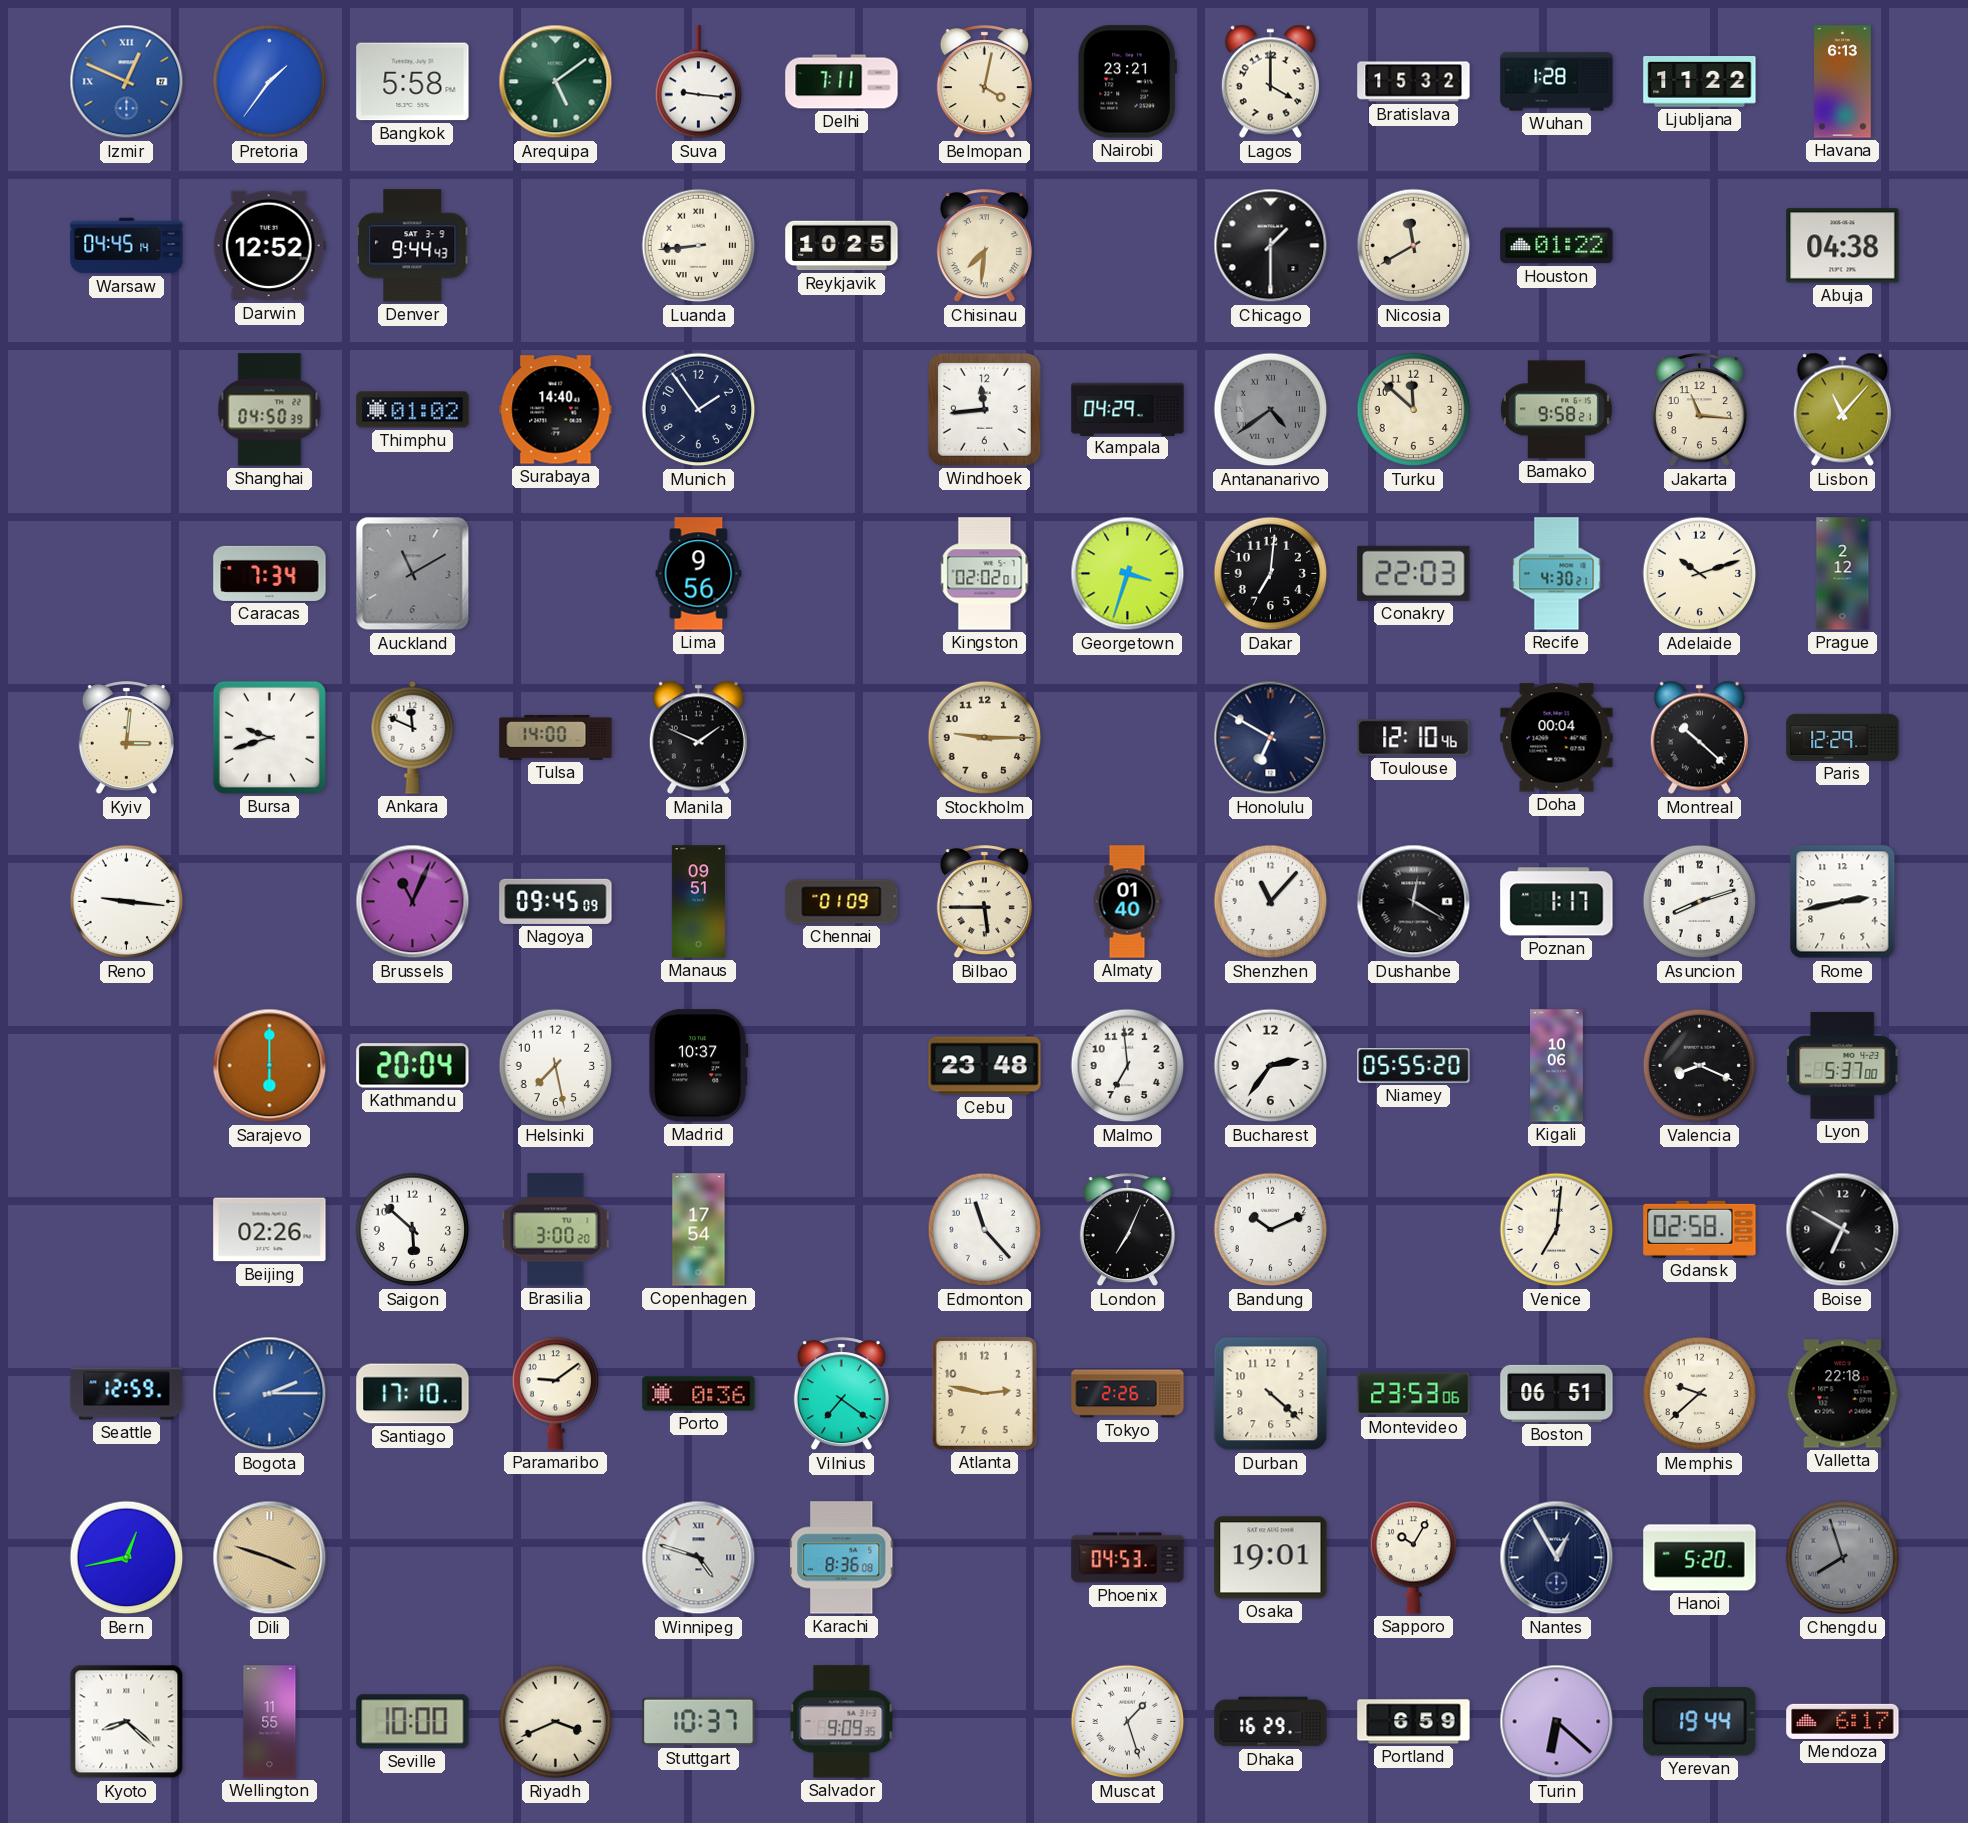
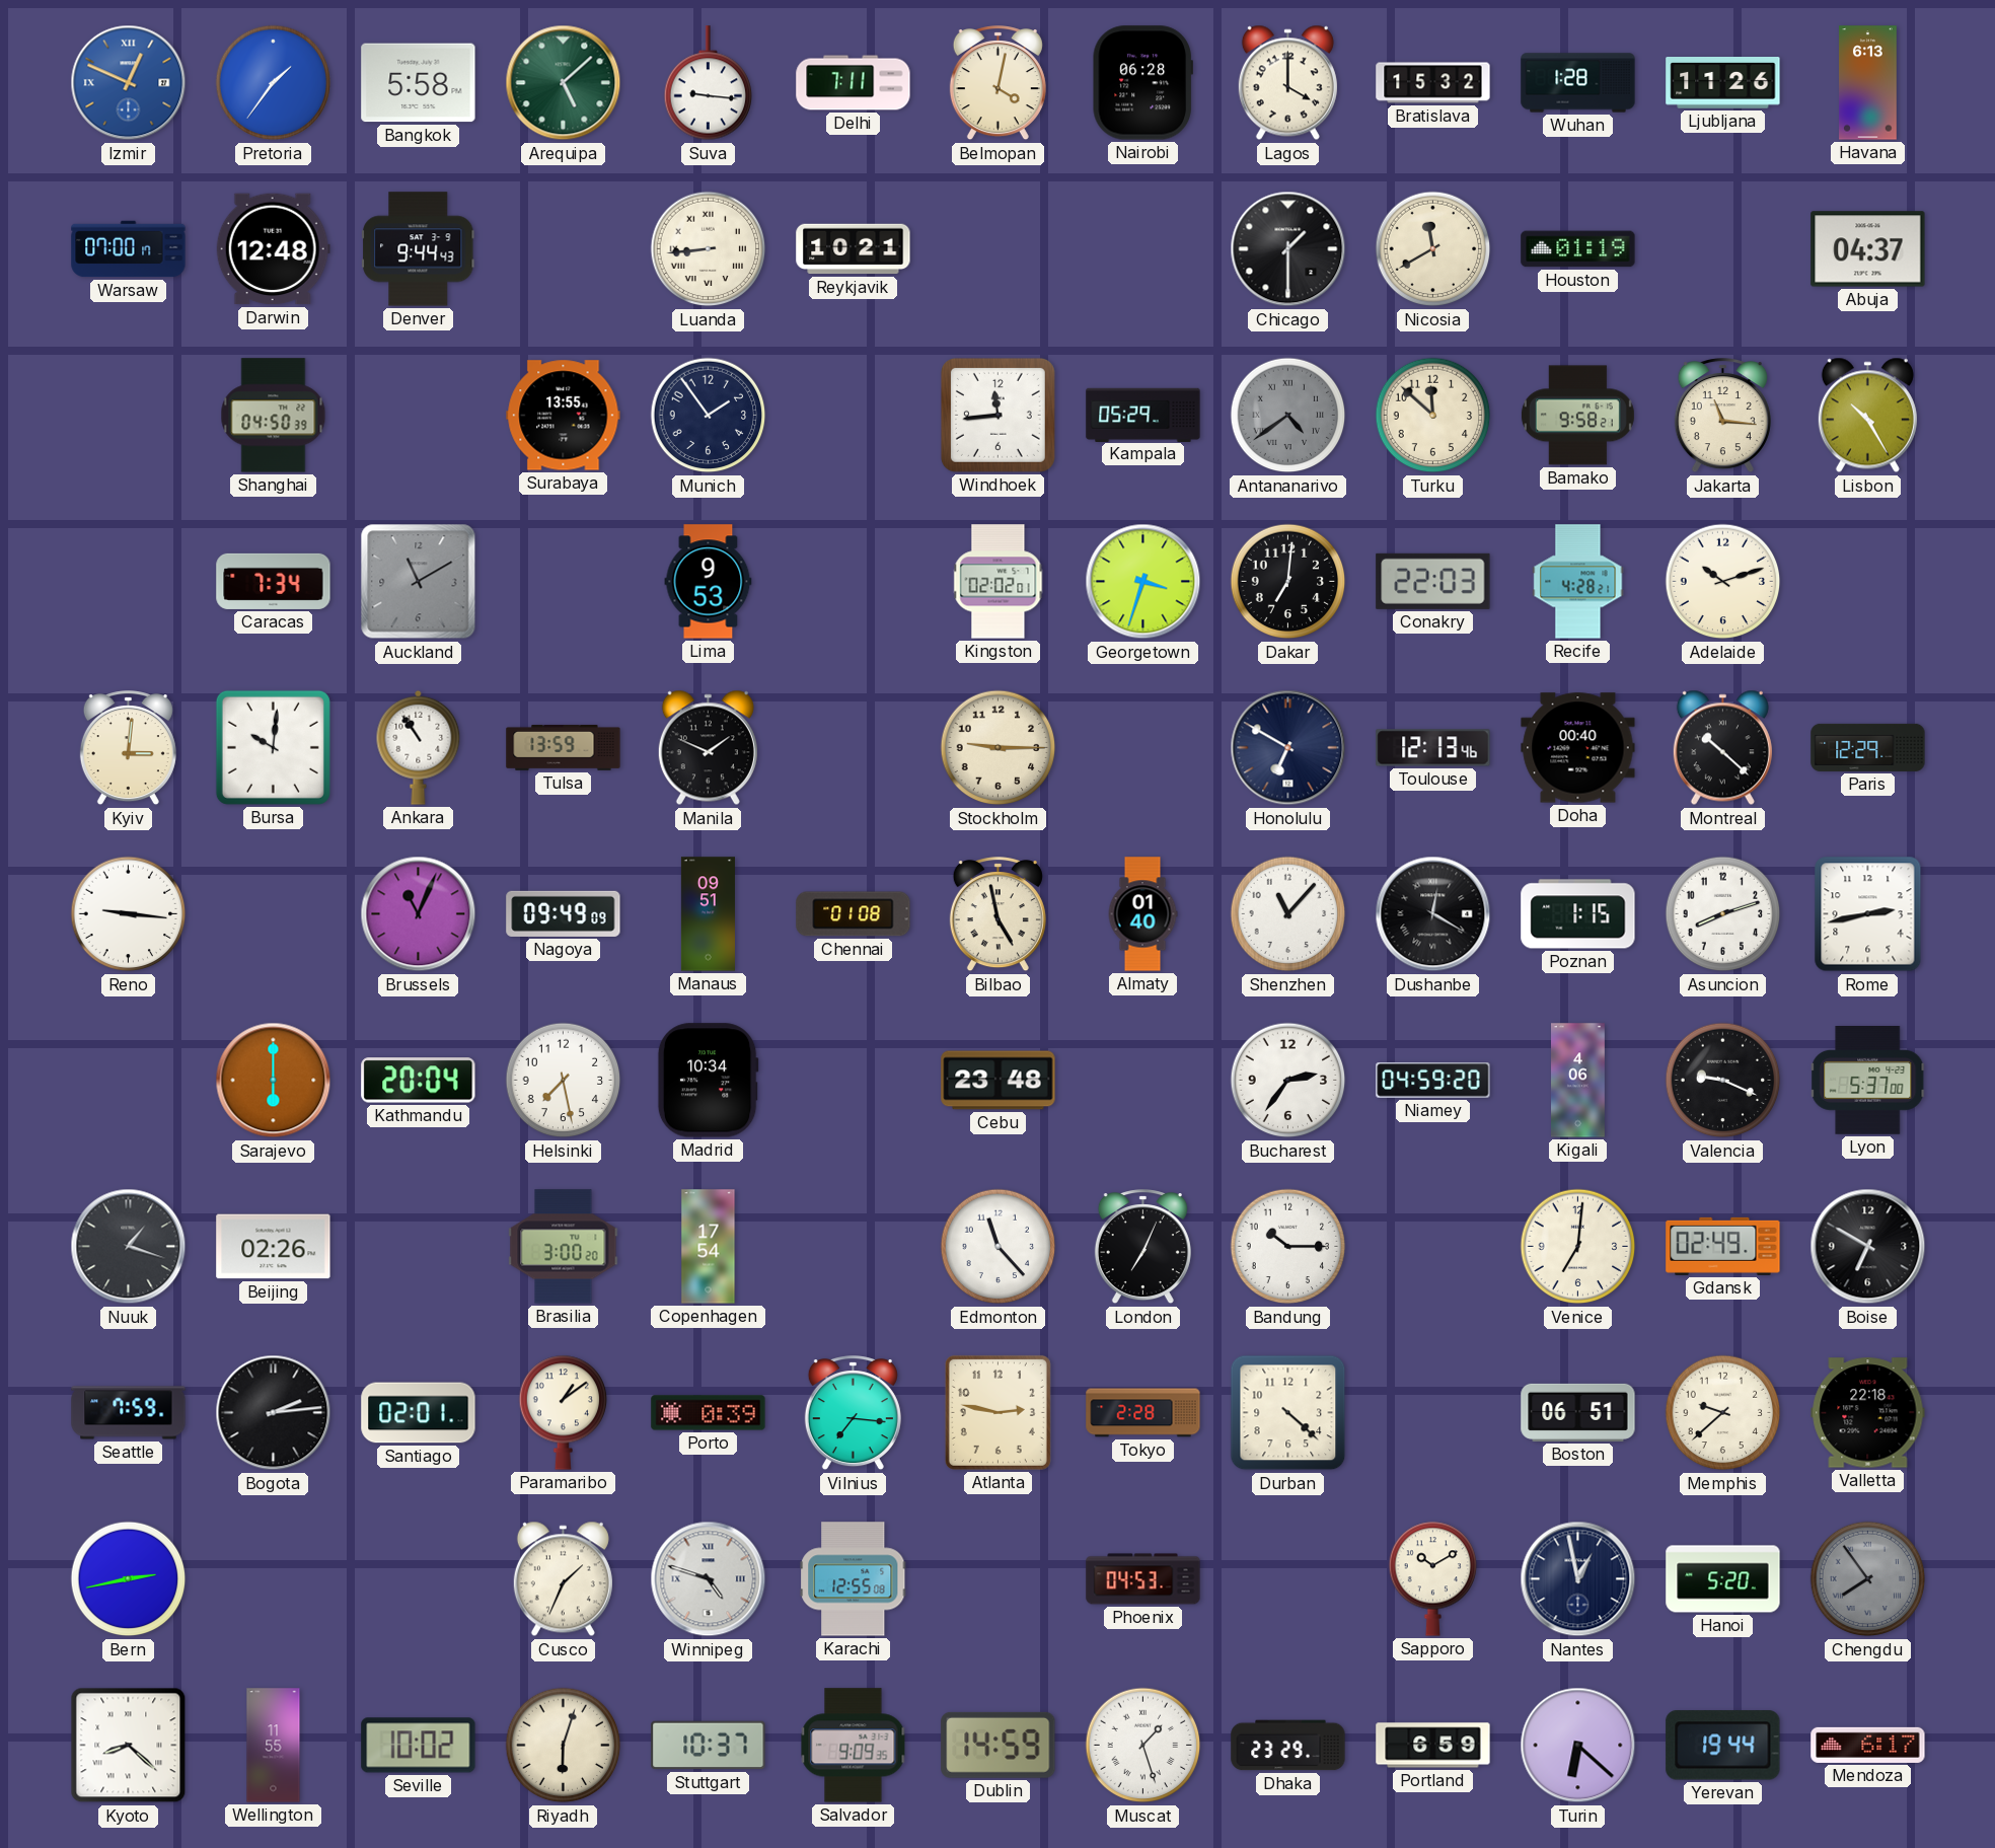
Arequipa: 5:09 -> 5:08
Nairobi: 23:21 -> 06:28
Ljubljana: 11:22 -> 11:26
Warsaw: 04:45 -> 07:00
Darwin: 12:52 -> 12:48
Reykjavik: 10:25 -> 10:21
Chisinau: 7:31 -> none
Houston: 01:22 -> 01:19
Abuja: 04:38 -> 04:37
Thimphu: 01:02 -> none
Surabaya: 14:40 -> 13:55
Kampala: 04:29 -> 05:29
Lisbon: 11:07 -> 10:25
Lima: 9:56 -> 9:53
Recife: 4:30 -> 4:28
Prague: 2:12 -> none
Bursa: 9:42 -> 10:01
Ankara: 11:49 -> 10:54
Tulsa: 14:00 -> 13:59
Toulouse: 12:10 -> 12:13
Doha: 00:04 -> 00:40
Nagoya: 09:45 -> 09:49
Chennai: 01:09 -> 01:08
Bilbao: 5:45 -> 4:58
Poznan: 1:17 -> 1:15
Madrid: 10:37 -> 10:34
Malmo: 6:59 -> none
Niamey: 05:55 -> 04:59
Kigali: 10:06 -> 4:06
Valencia: 8:19 -> 9:19
Nuuk: none -> 1:18
Saigon: 5:52 -> none
Bandung: 10:11 -> 10:15
Gdansk: 02:58 -> 02:49
Seattle: 12:59 -> 7:59
Bogota: 2:15 -> 2:14
Bogota dial: blue -> black
Santiago: 17:10 -> 02:01
Paramaribo: 9:09 -> 1:09
Porto: 0:36 -> 0:39
Vilnius: 7:21 -> 7:16
Tokyo: 2:26 -> 2:28
Montevideo: 23:53 -> none
Bern: 12:43 -> 2:43
Dili: 3:48 -> none
Cusco: none -> 1:34
Karachi: 8:36 -> 12:55
Osaka: 19:01 -> none
Sapporo: 10:05 -> 10:10
Nantes: 12:55 -> 12:58
Chengdu: 7:57 -> 7:54
Seville: 10:00 -> 10:02
Riyadh: 3:41 -> 6:03
Dublin: none -> 14:59
Dhaka: 16:29 -> 23:29
